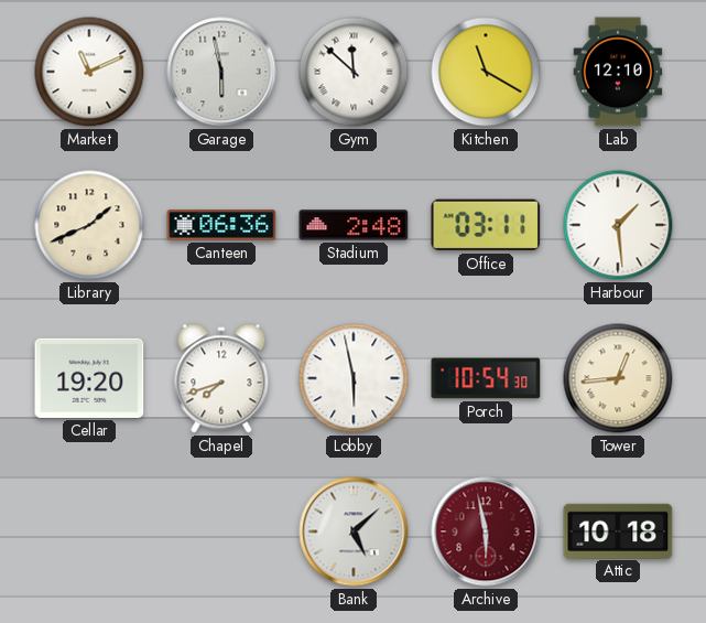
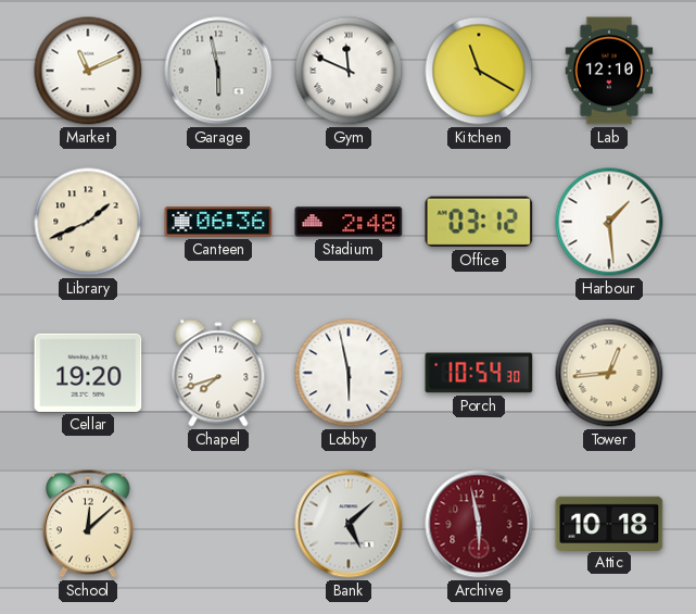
Gym: 11:52 -> 11:49
Office: 03:11 -> 03:12
School: none -> 12:08
